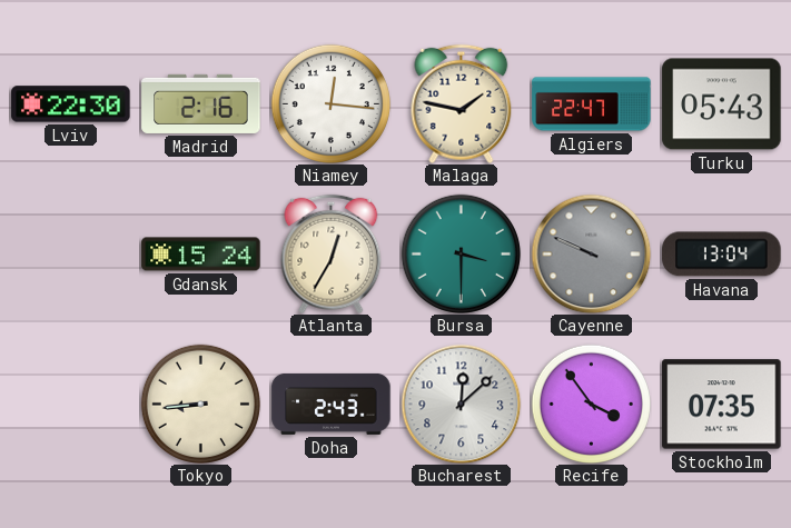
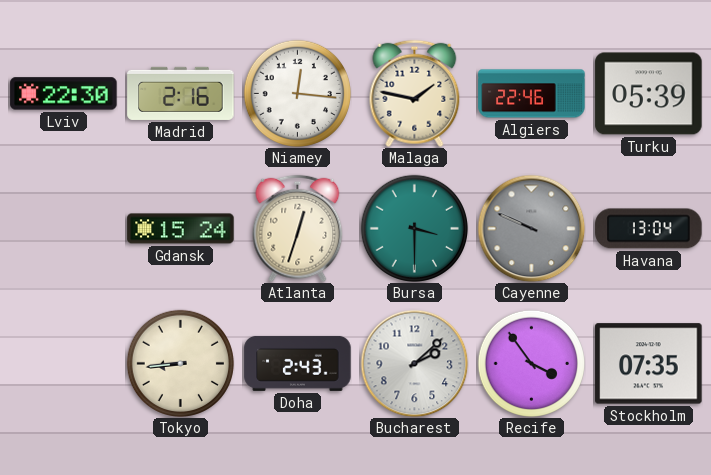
Algiers: 22:47 -> 22:46
Turku: 05:43 -> 05:39
Atlanta: 12:35 -> 12:33
Bucharest: 12:08 -> 2:08
